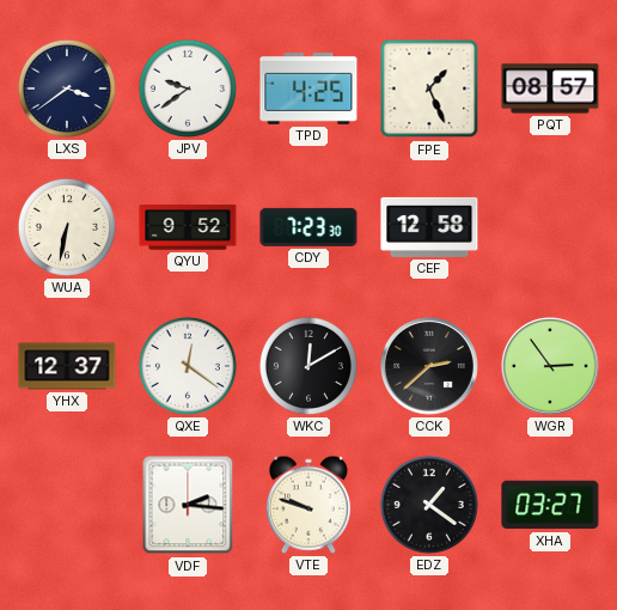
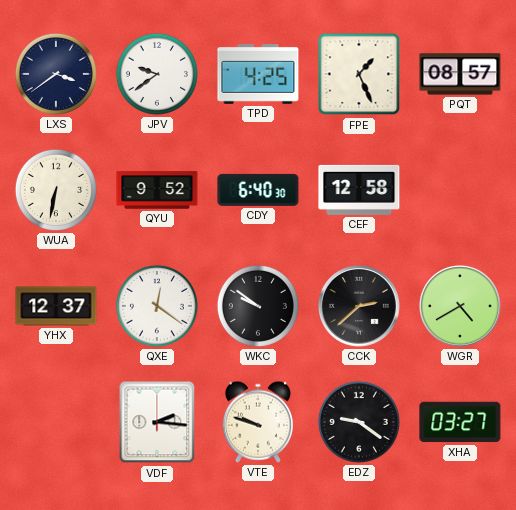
CDY: 7:23 -> 6:40
WKC: 12:10 -> 9:51
WGR: 2:54 -> 4:40
EDZ: 1:21 -> 9:21
